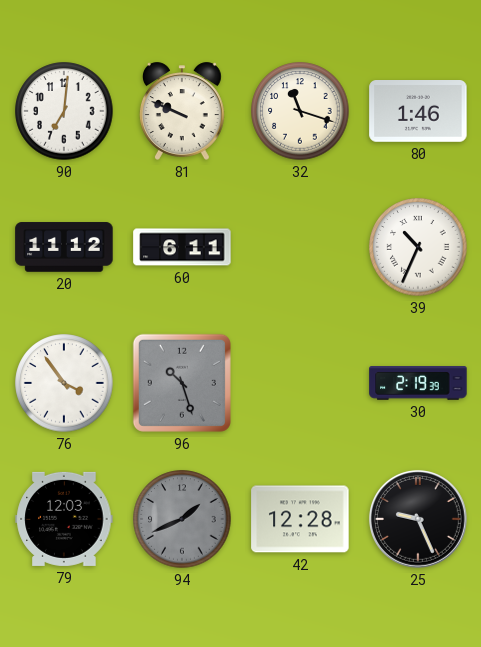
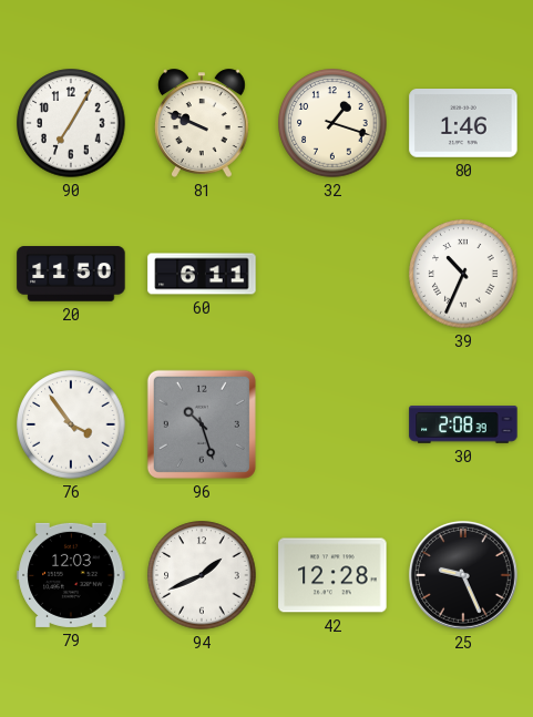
90: 7:01 -> 7:05
32: 11:18 -> 1:18
20: 11:12 -> 11:50
30: 2:19 -> 2:08
94 dial: grey -> white
